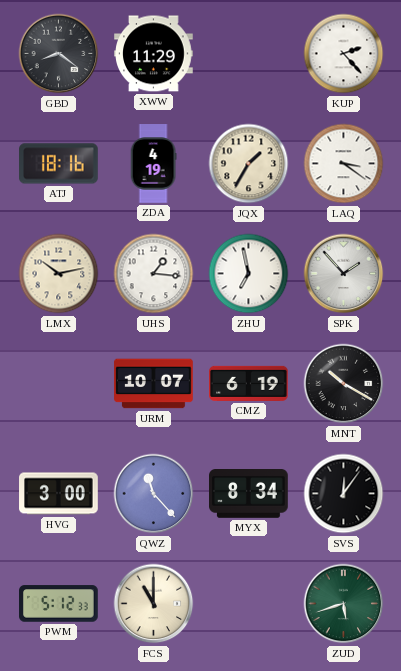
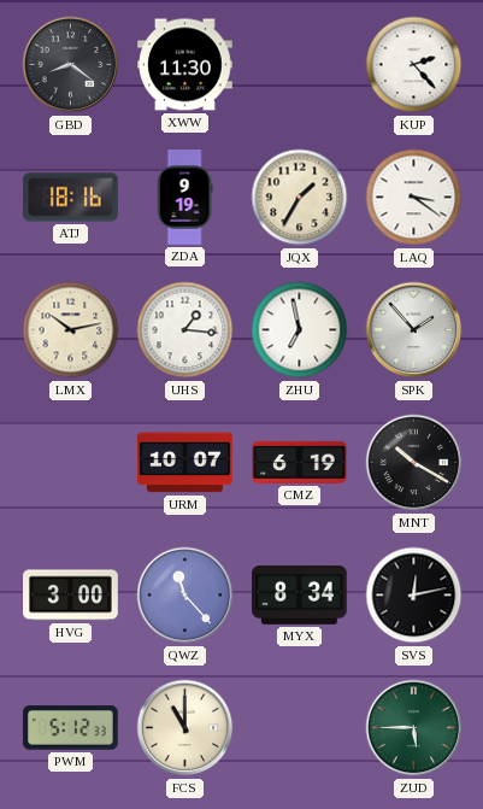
XWW: 11:29 -> 11:30
ZDA: 4:19 -> 9:19
SVS: 12:06 -> 12:13
ZUD: 5:42 -> 5:45
